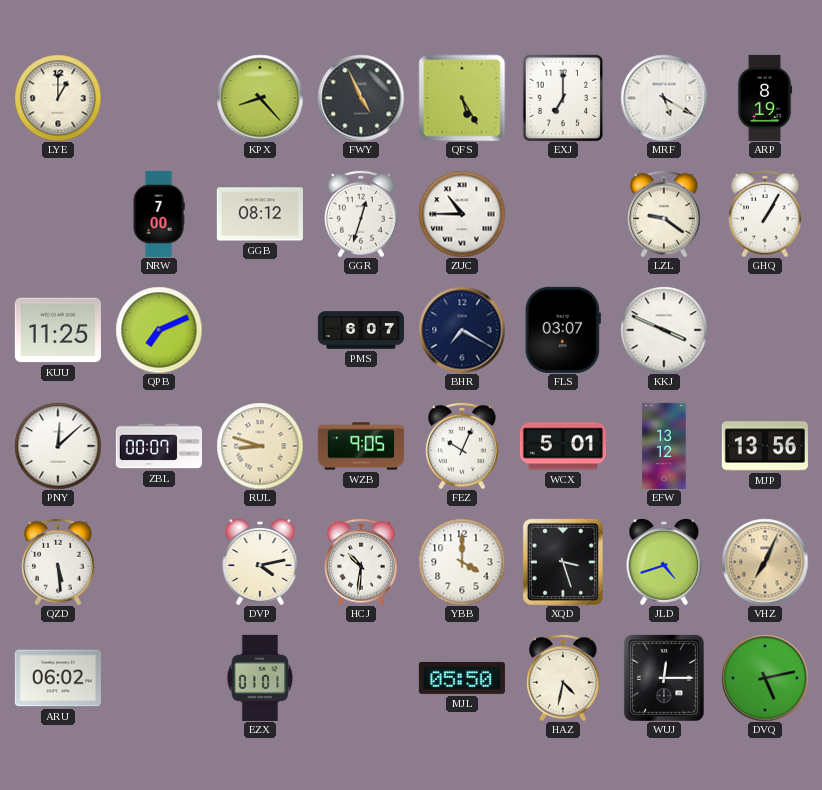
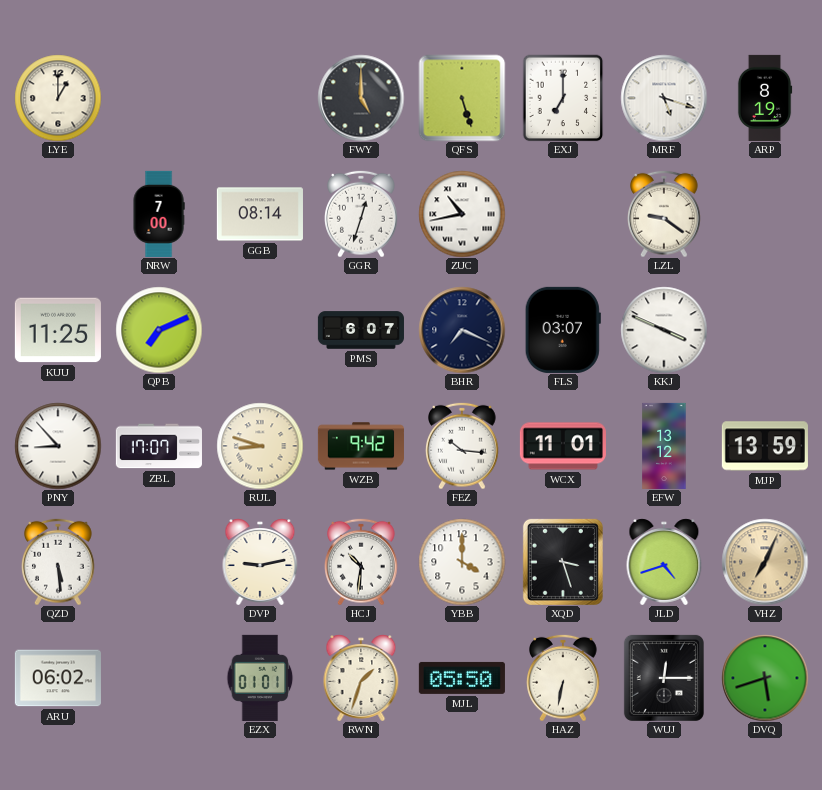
KPX: 8:23 -> none
FWY: 4:56 -> 5:00
QFS: 5:25 -> 5:27
MRF: 5:20 -> 5:18
GGB: 08:12 -> 08:14
ZUC: 10:45 -> 10:43
GHQ: 1:05 -> none
BHR: 7:20 -> 7:19
PNY: 12:08 -> 8:53
ZBL: 00:07 -> 17:07
WZB: 9:05 -> 9:42
FEZ: 10:04 -> 10:16
WCX: 5:01 -> 11:01
MJP: 13:56 -> 13:59
DVP: 4:13 -> 9:13
RWN: none -> 1:33
HAZ: 4:32 -> 6:32
DVQ: 5:13 -> 5:42
